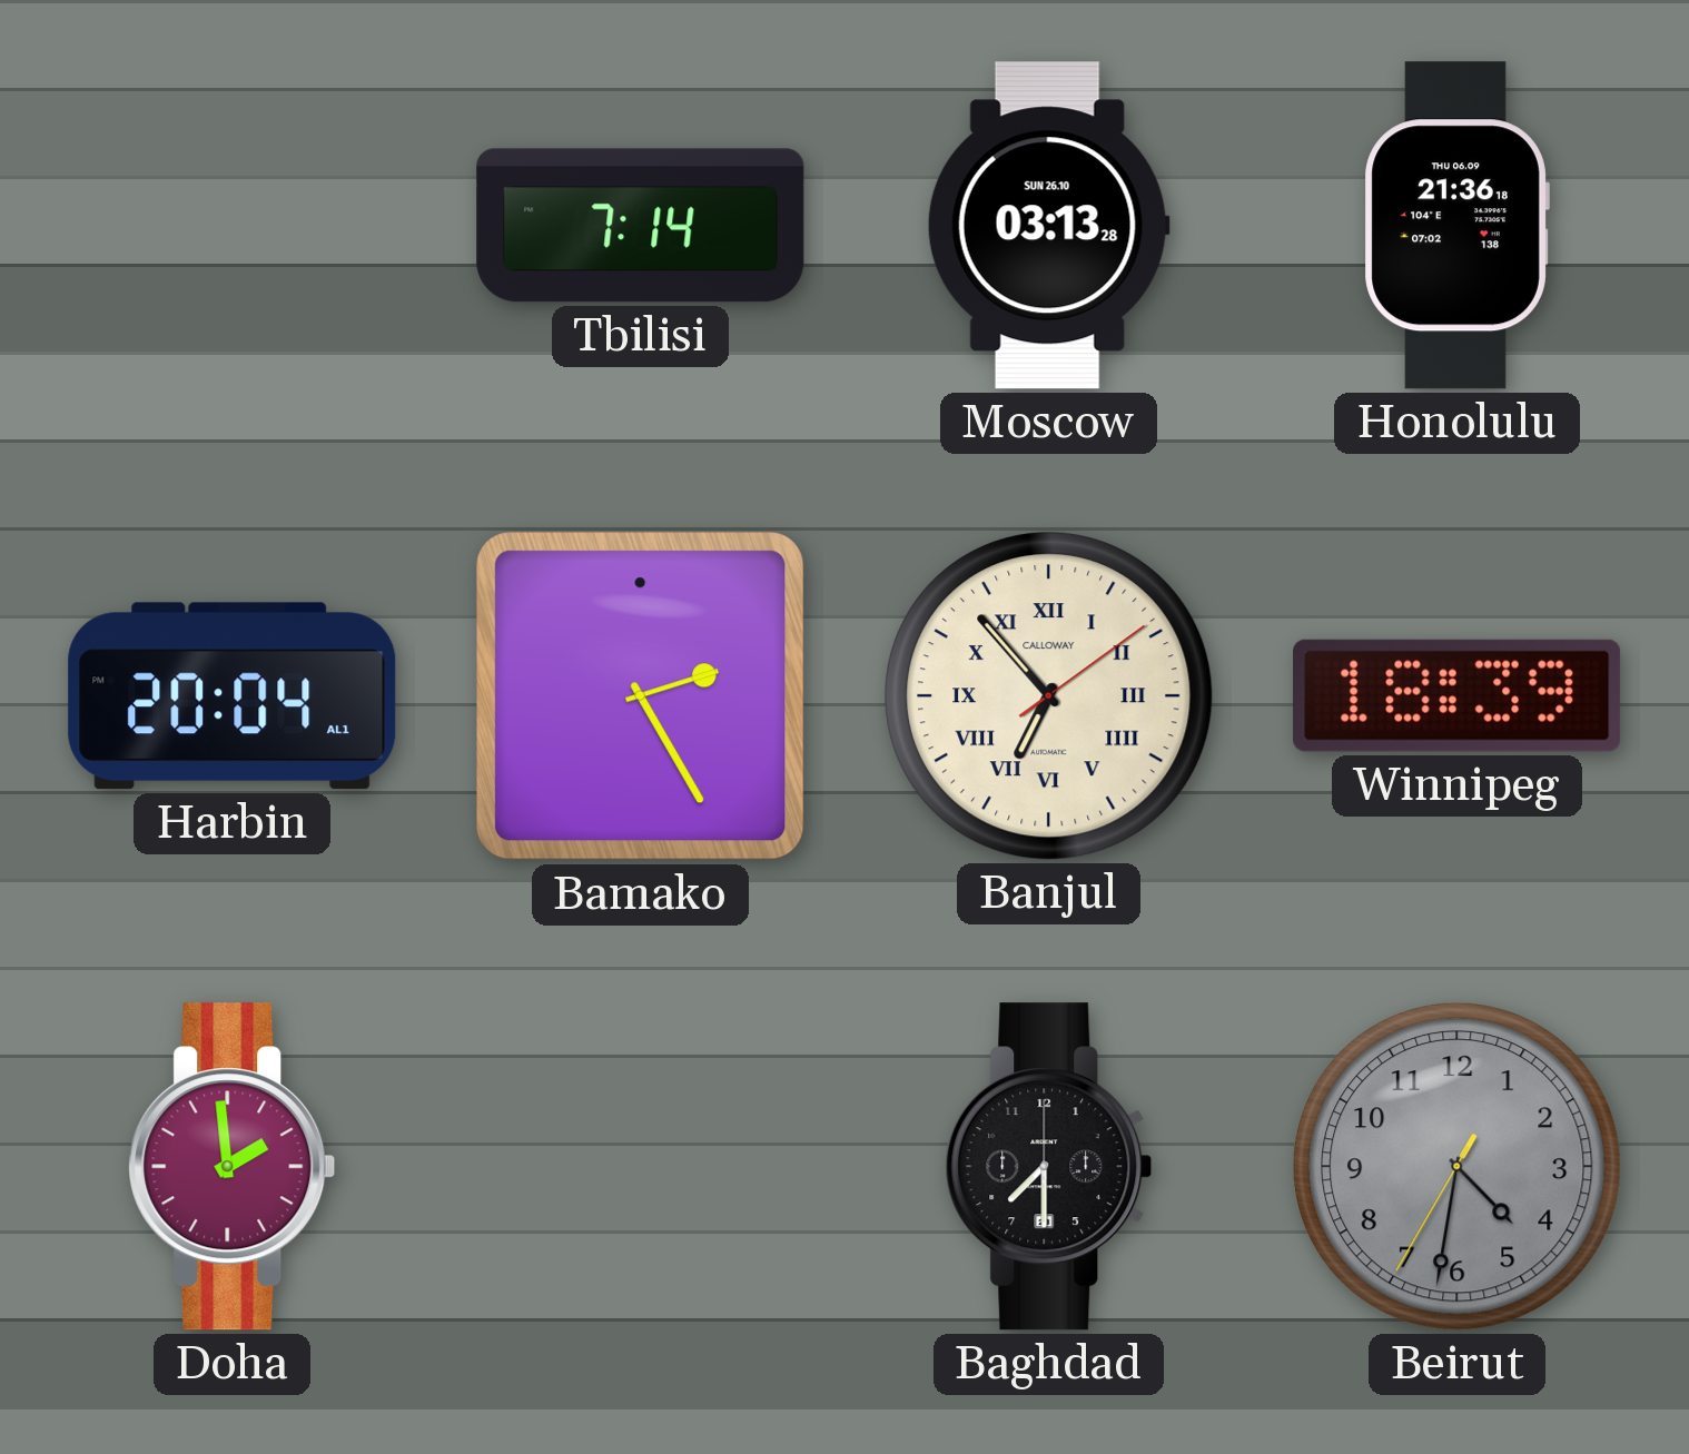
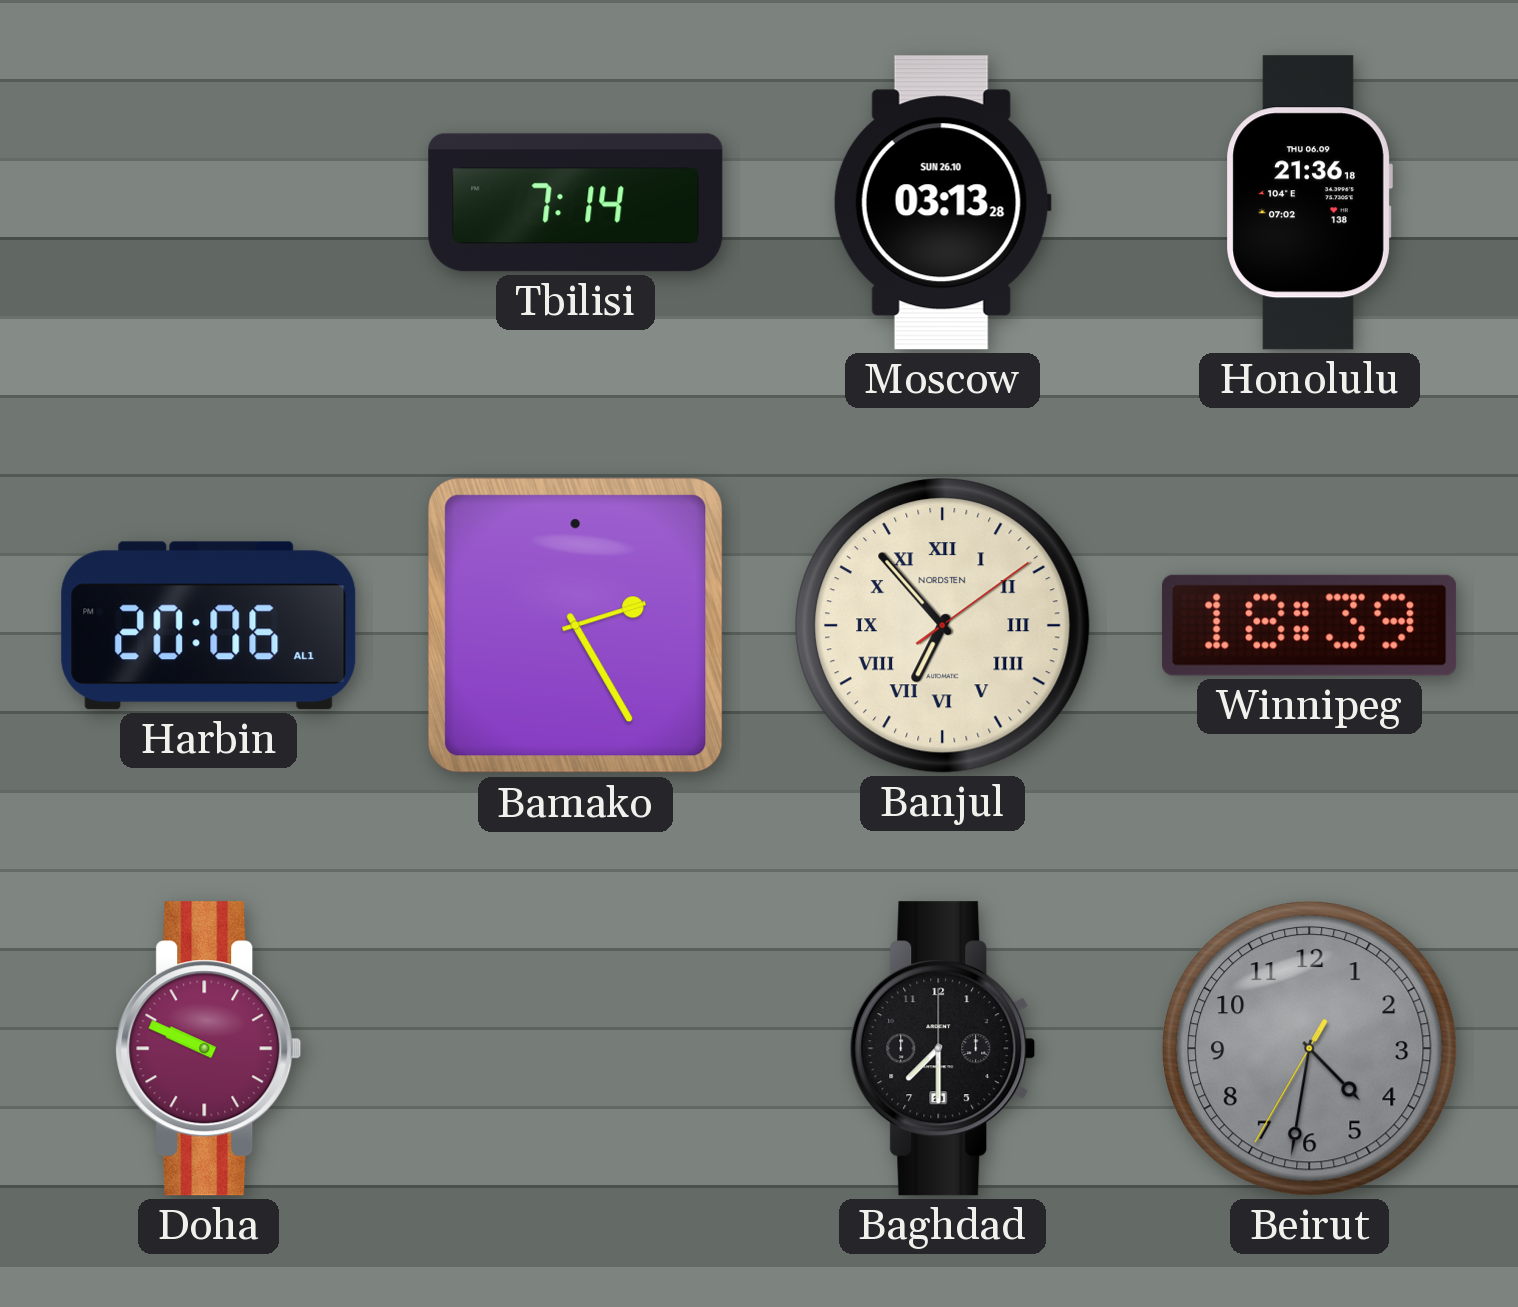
Harbin: 20:04 -> 20:06
Banjul brand: CALLOWAY -> NORDSTEN
Doha: 1:59 -> 9:49
